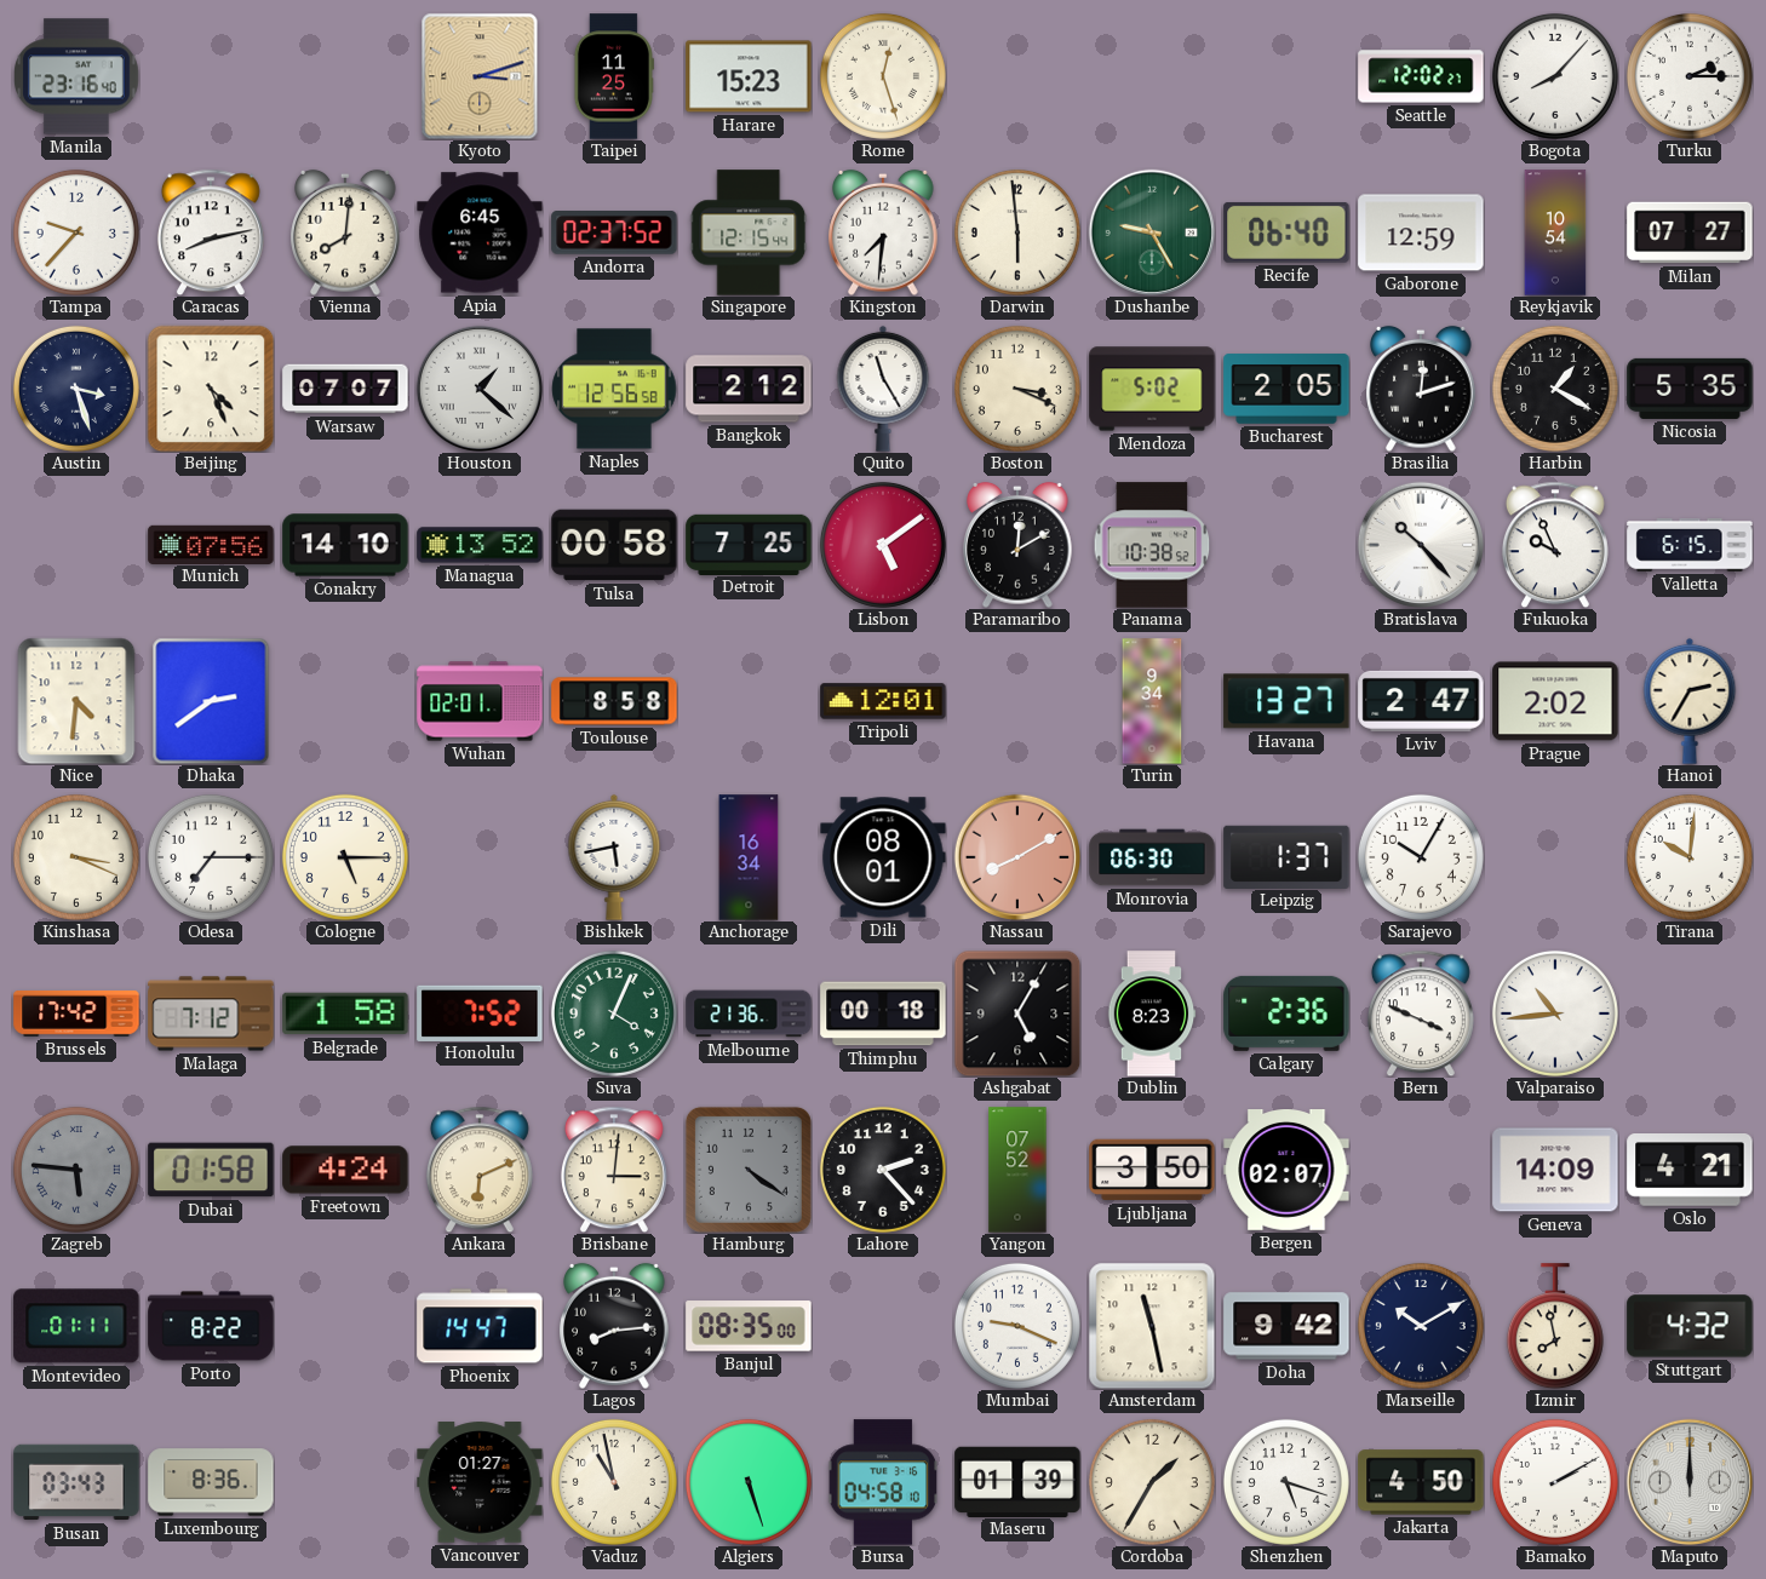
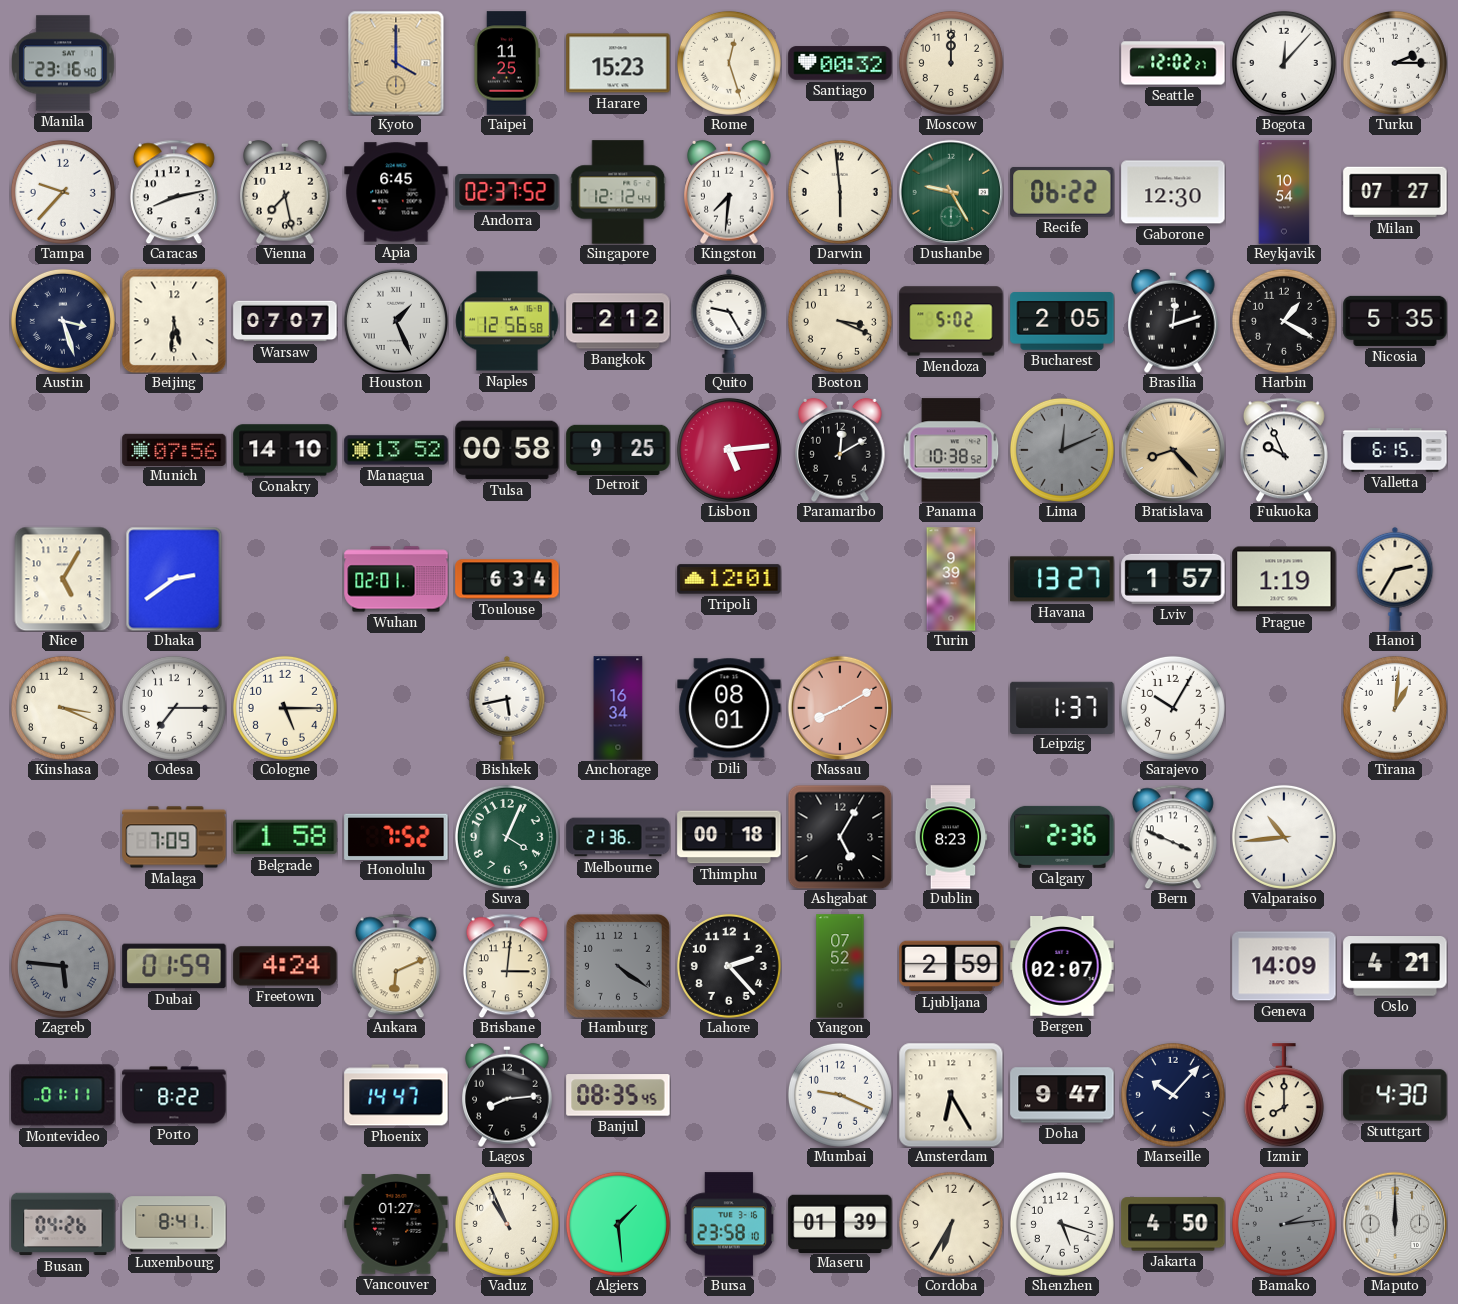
Kyoto: 3:12 -> 4:00
Santiago: none -> 00:32
Moscow: none -> 12:00
Bogota: 8:07 -> 12:07
Vienna: 8:01 -> 7:28
Singapore: 12:15 -> 12:12
Recife: 06:40 -> 06:22
Gaborone: 12:59 -> 12:30
Beijing: 4:26 -> 5:31
Houston: 1:22 -> 1:26
Quito: 11:25 -> 9:25
Detroit: 7:25 -> 9:25
Lisbon: 5:09 -> 5:14
Lima: none -> 12:11
Bratislava: 10:23 -> 8:23
Bratislava dial: white -> champagne
Nice: 4:31 -> 5:05
Toulouse: 8:58 -> 6:34
Turin: 9:34 -> 9:39
Lviv: 2:47 -> 1:57
Prague: 2:02 -> 1:19
Monrovia: 06:30 -> none
Tirana: 10:01 -> 1:01
Brussels: 17:42 -> none
Malaga: 7:12 -> 7:09
Dubai: 01:58 -> 01:59
Ljubljana: 3:50 -> 2:59
Banjul: 08:35:00 -> 08:35:45
Amsterdam: 11:28 -> 6:25
Doha: 9:42 -> 9:47
Marseille: 10:10 -> 10:07
Izmir: 7:58 -> 8:00
Stuttgart: 4:32 -> 4:30
Busan: 03:43 -> 04:26
Luxembourg: 8:36 -> 8:41
Vaduz: 10:58 -> 10:56
Algiers: 5:27 -> 1:29
Bursa: 04:58 -> 23:58
Cordoba: 1:35 -> 6:35
Bamako: 2:10 -> 2:14
Bamako dial: white -> grey
